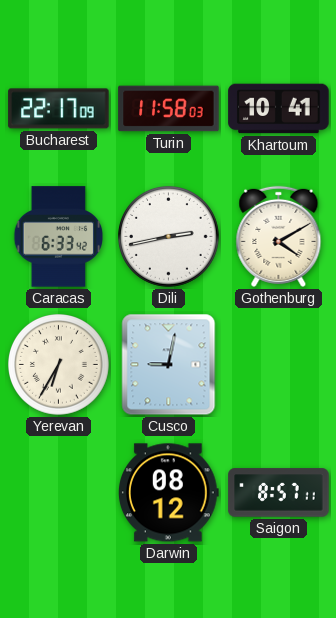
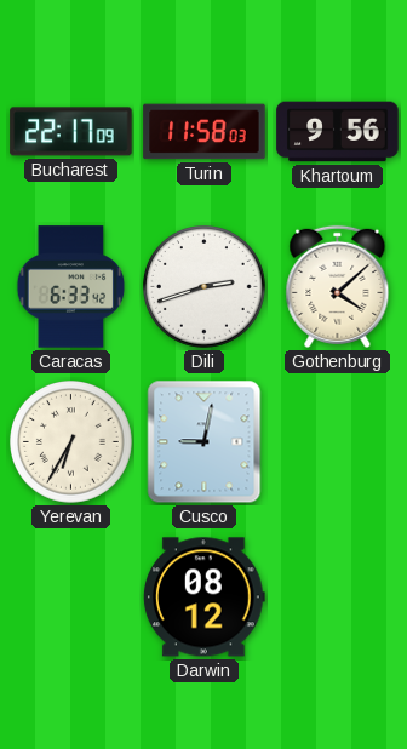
Khartoum: 10:41 -> 9:56
Dili: 2:43 -> 2:42
Gothenburg: 4:10 -> 4:08
Saigon: 8:57 -> none
